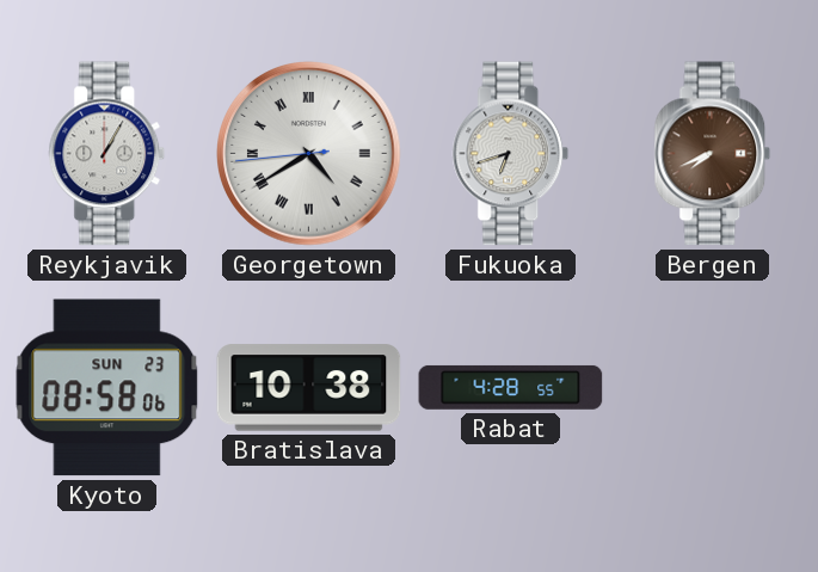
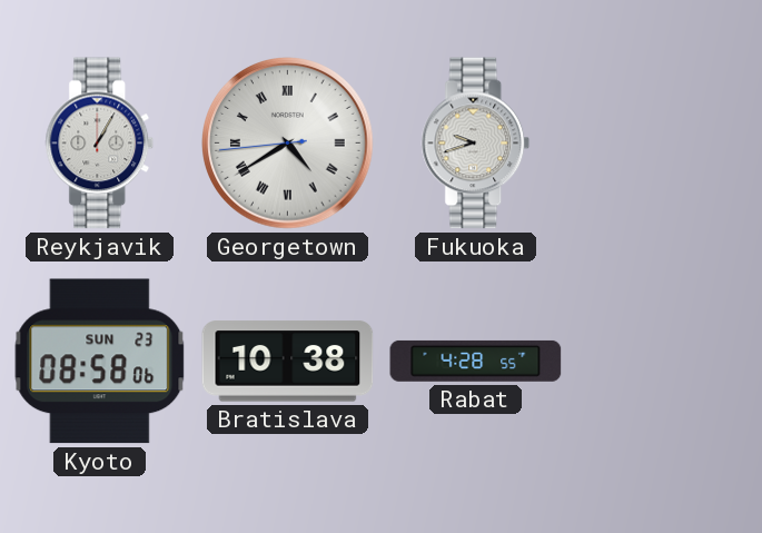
Fukuoka: 6:42 -> 9:42
Bergen: 7:41 -> none
